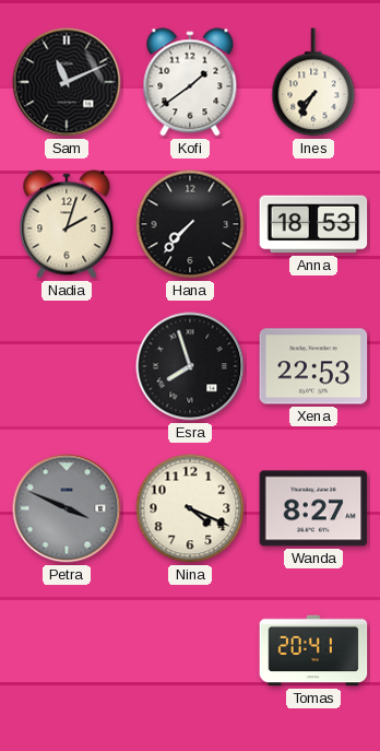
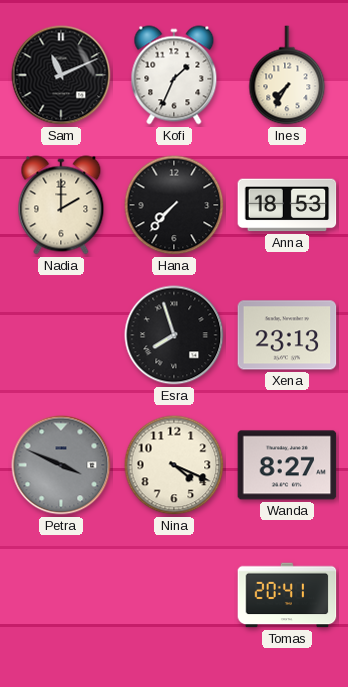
Kofi: 1:39 -> 1:34
Nadia: 2:03 -> 2:00
Xena: 22:53 -> 23:13
